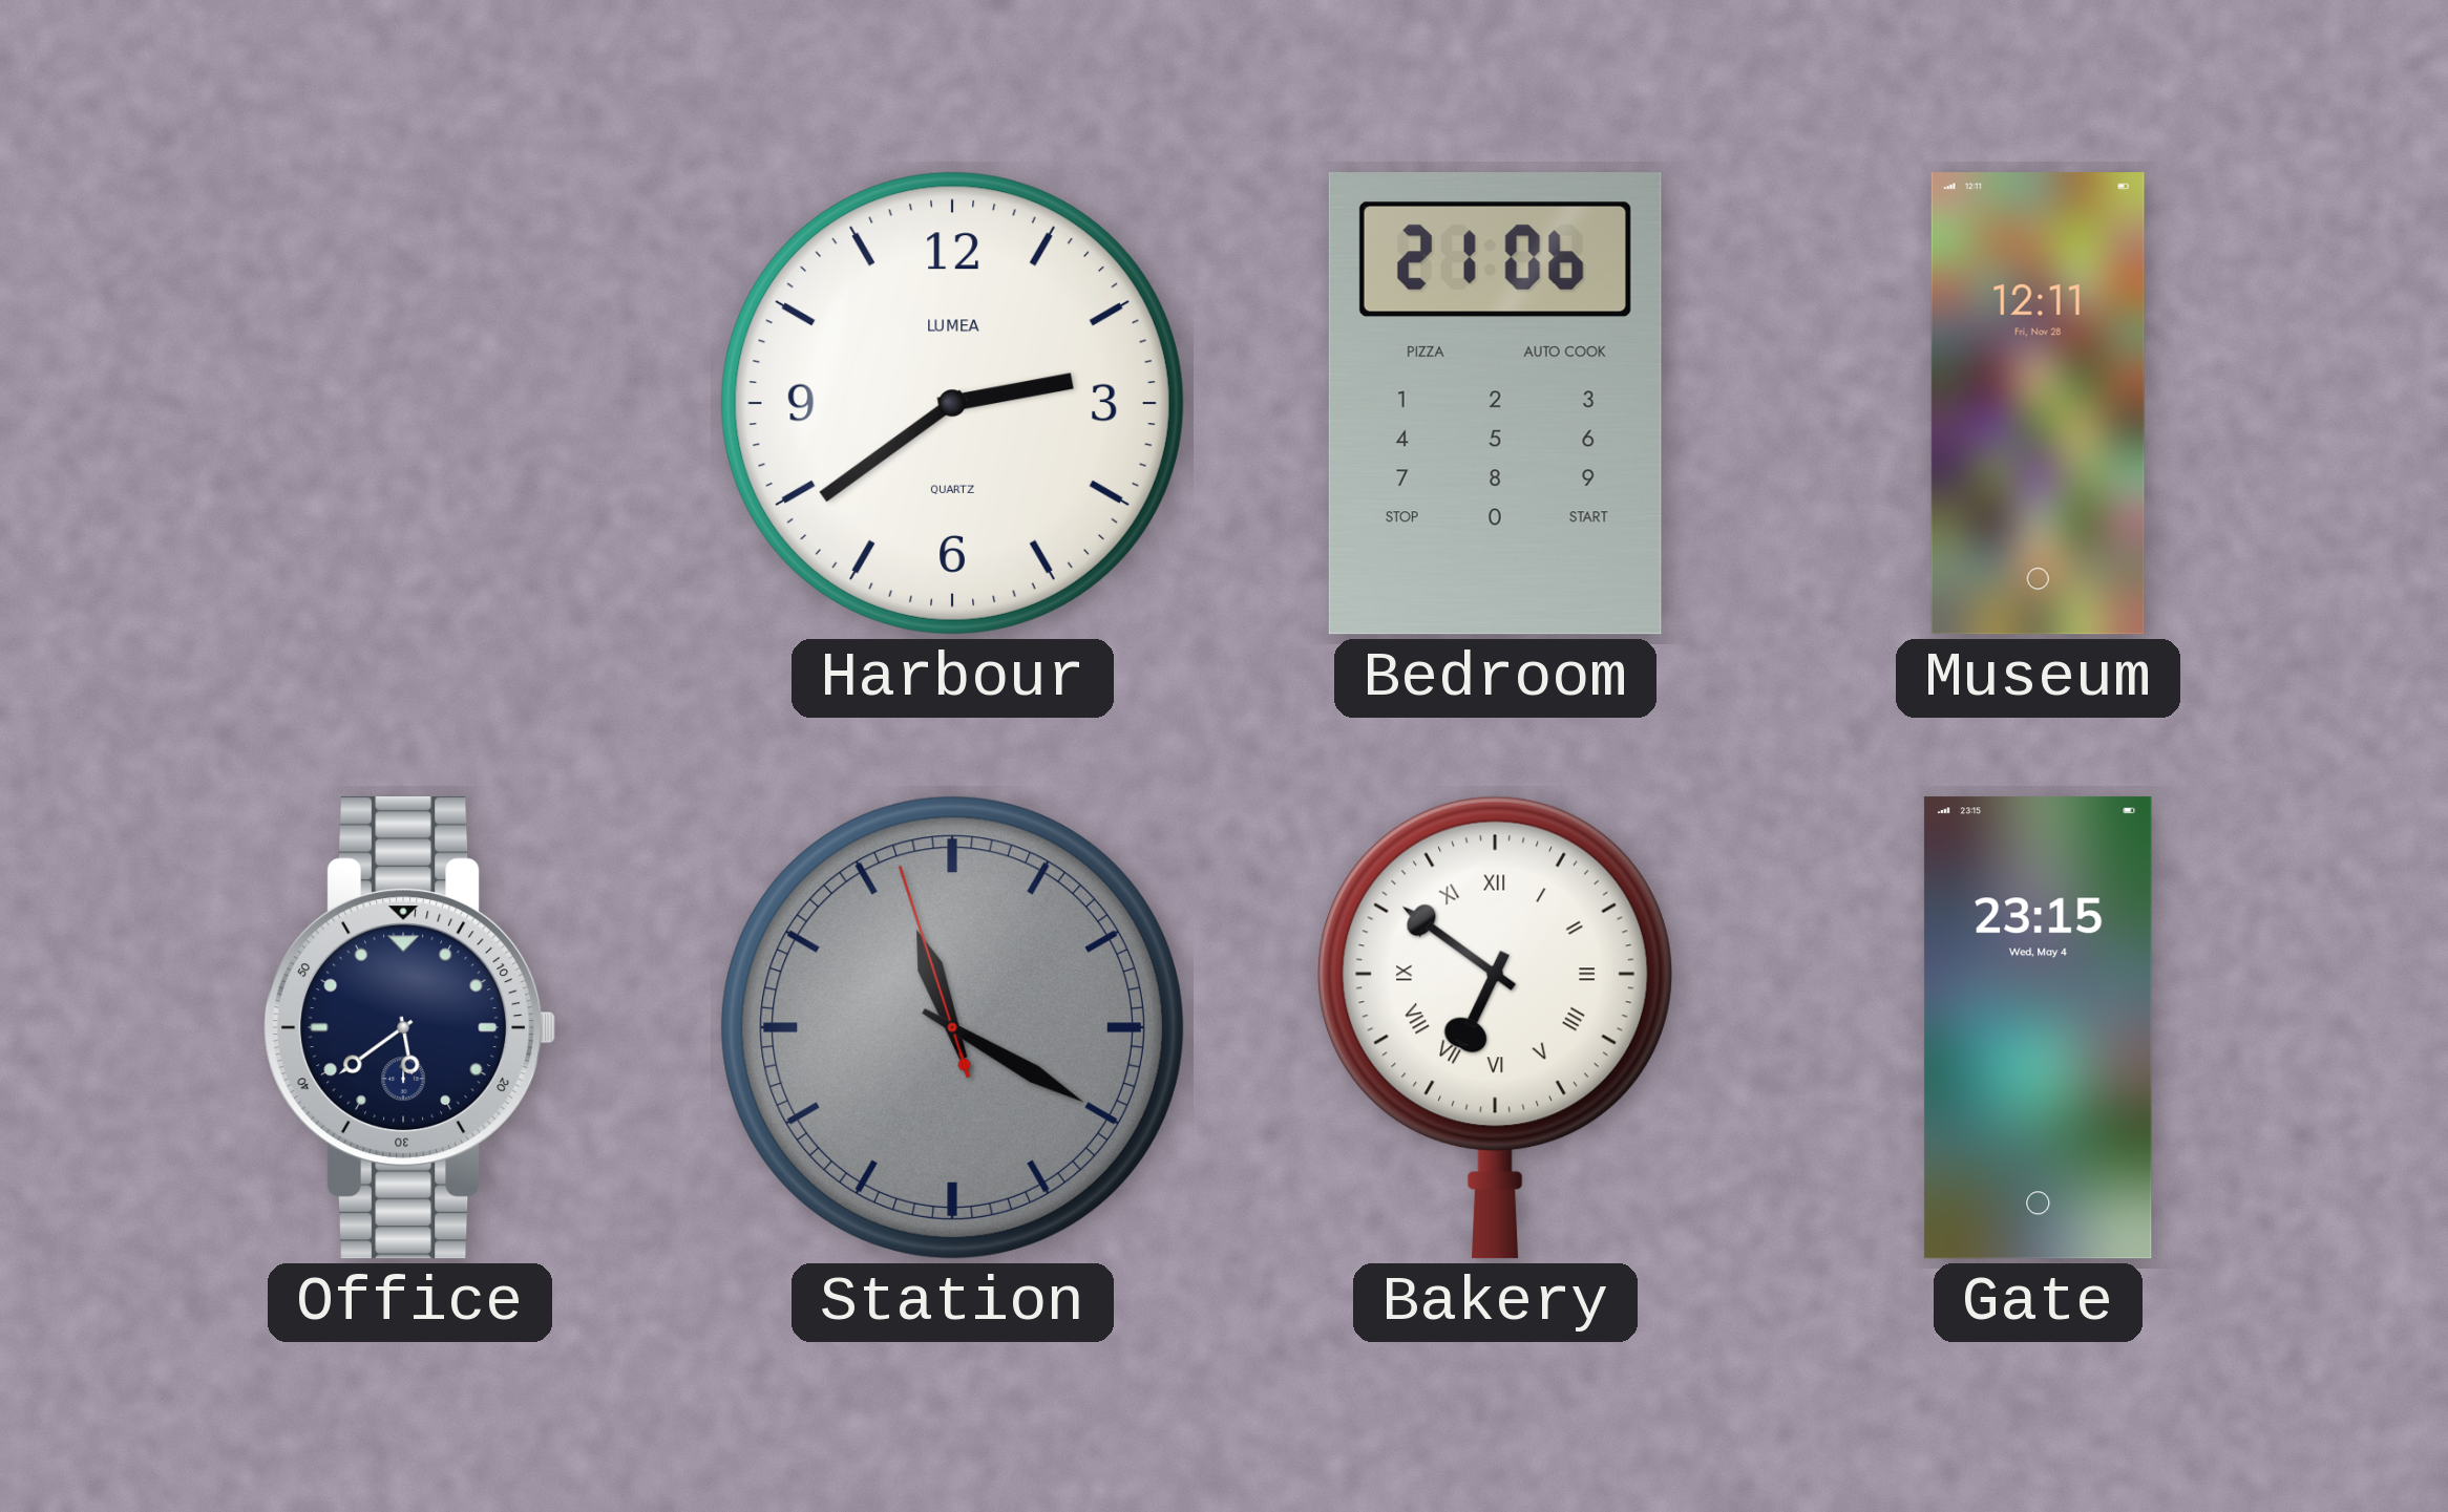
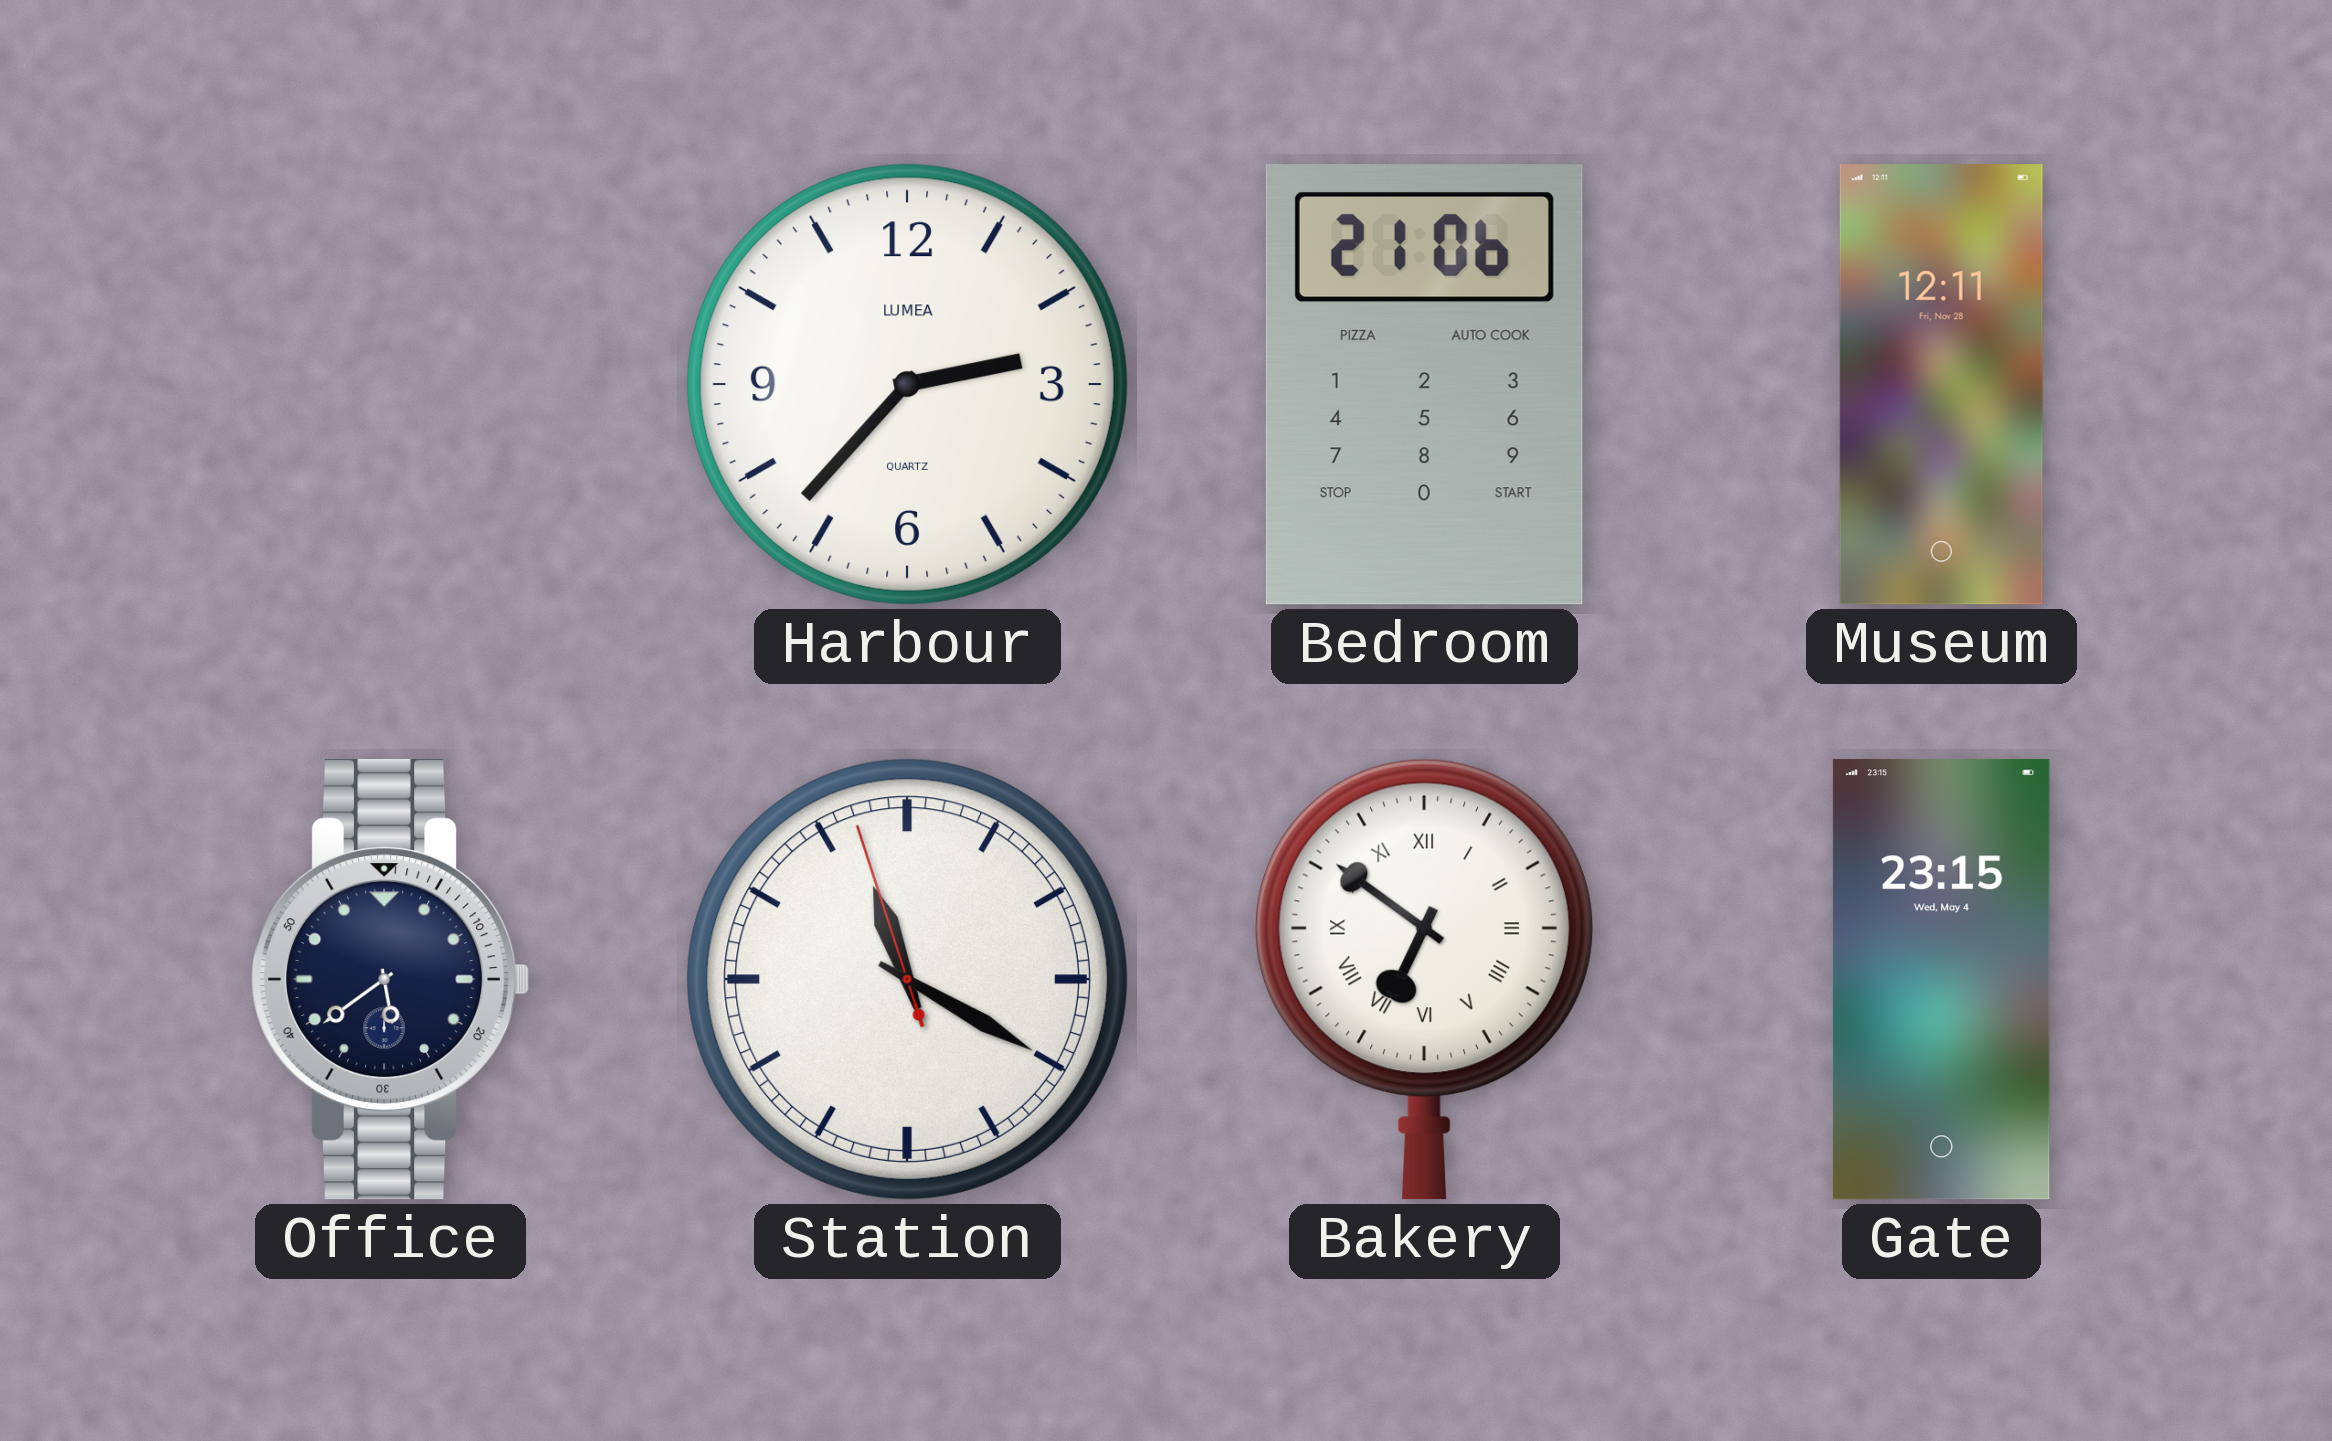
Harbour: 2:39 -> 2:37
Station dial: grey -> white
